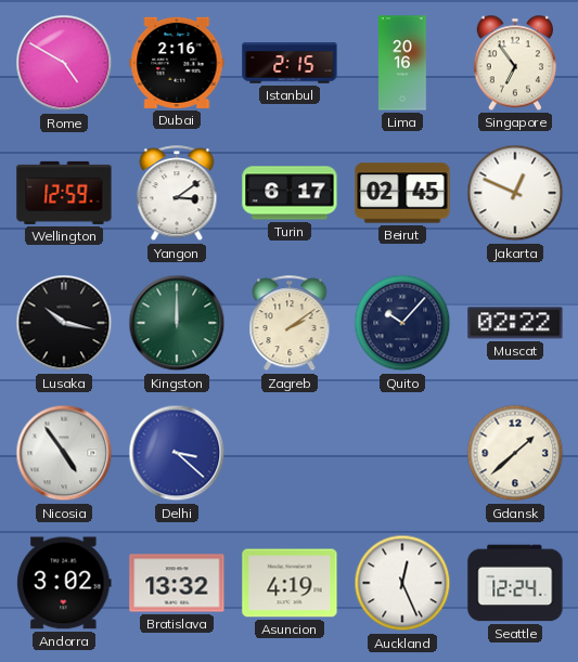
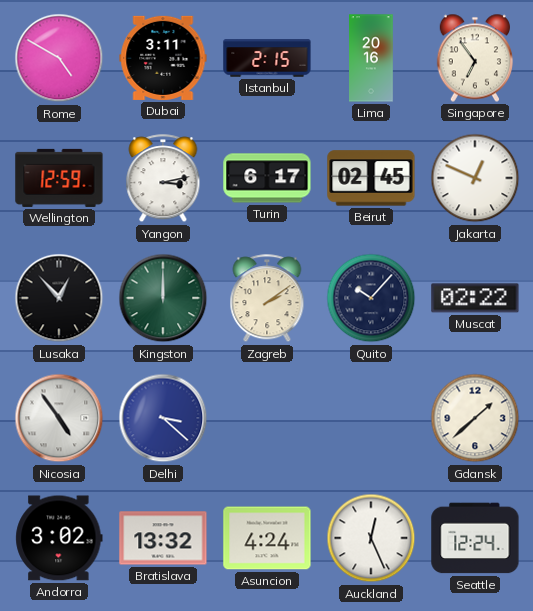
Dubai: 2:16 -> 3:11
Yangon: 3:09 -> 3:13
Lusaka: 10:17 -> 12:53
Asuncion: 4:19 -> 4:24
